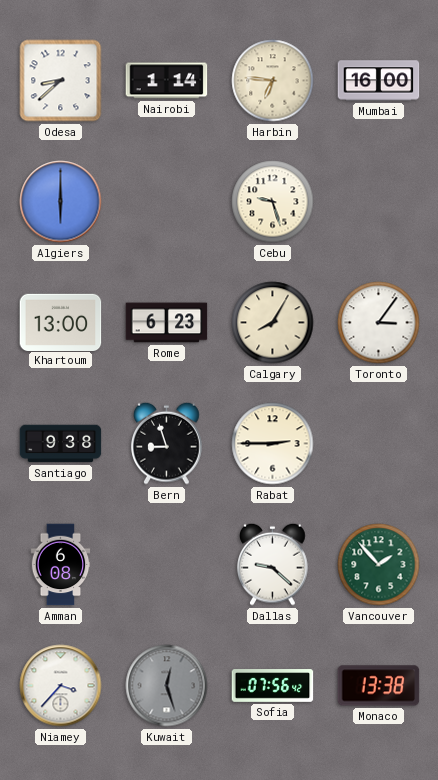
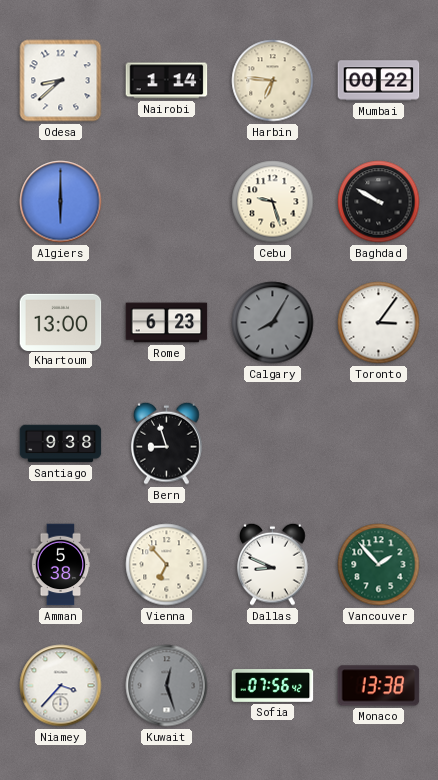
Mumbai: 16:00 -> 00:22
Baghdad: none -> 9:50
Calgary dial: cream -> grey
Rabat: 2:45 -> none
Amman: 6:08 -> 5:38
Vienna: none -> 6:53
Dallas: 9:22 -> 8:49
